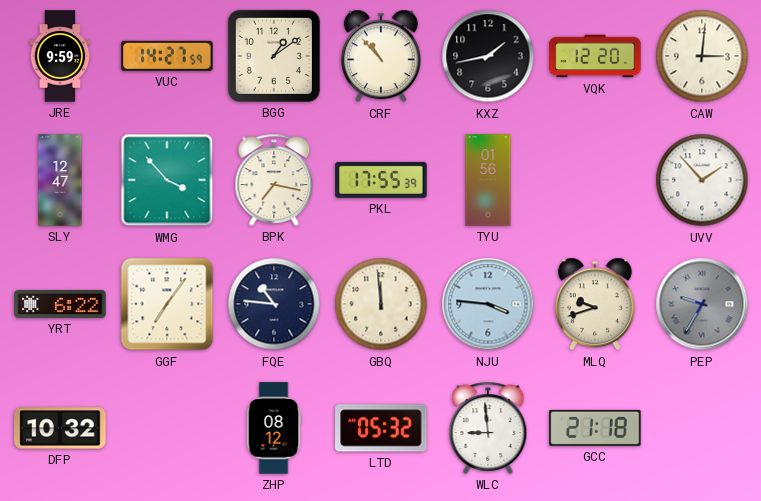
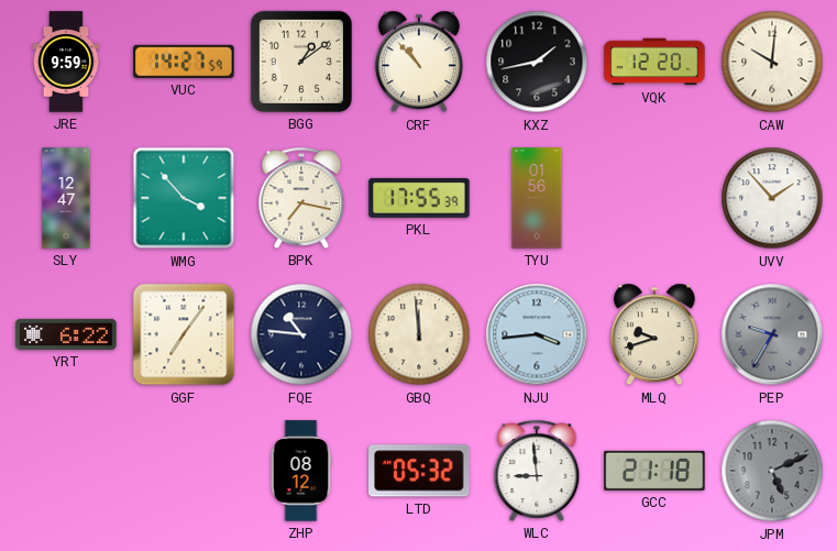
CAW: 3:01 -> 10:01
NJU: 3:46 -> 3:44
DFP: 10:32 -> none
JPM: none -> 5:11
